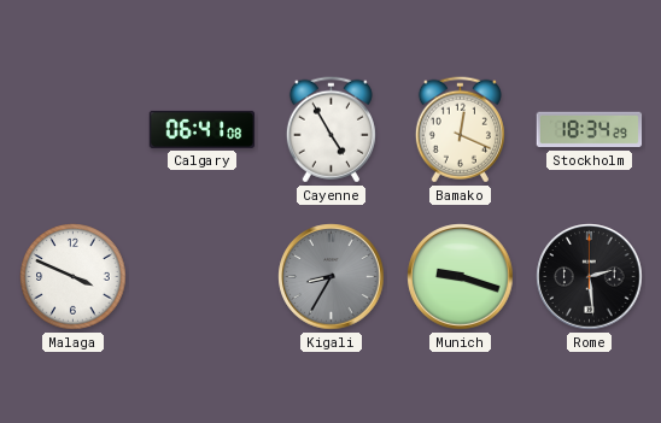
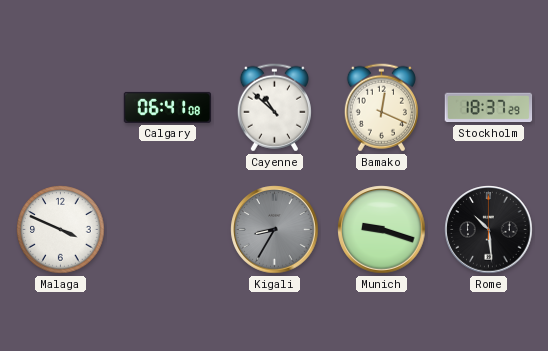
Cayenne: 4:55 -> 10:52
Stockholm: 18:34 -> 18:37
Rome: 2:29 -> 10:29
